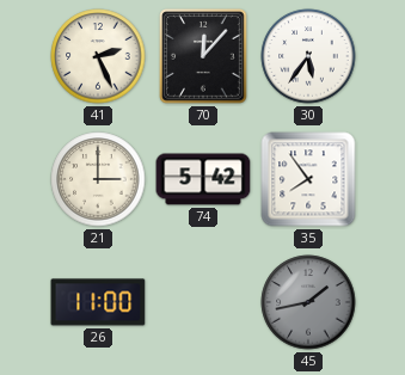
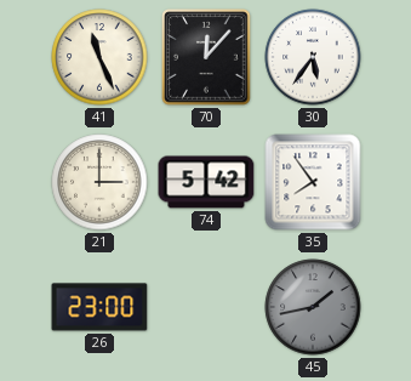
41: 2:26 -> 11:26
26: 11:00 -> 23:00
